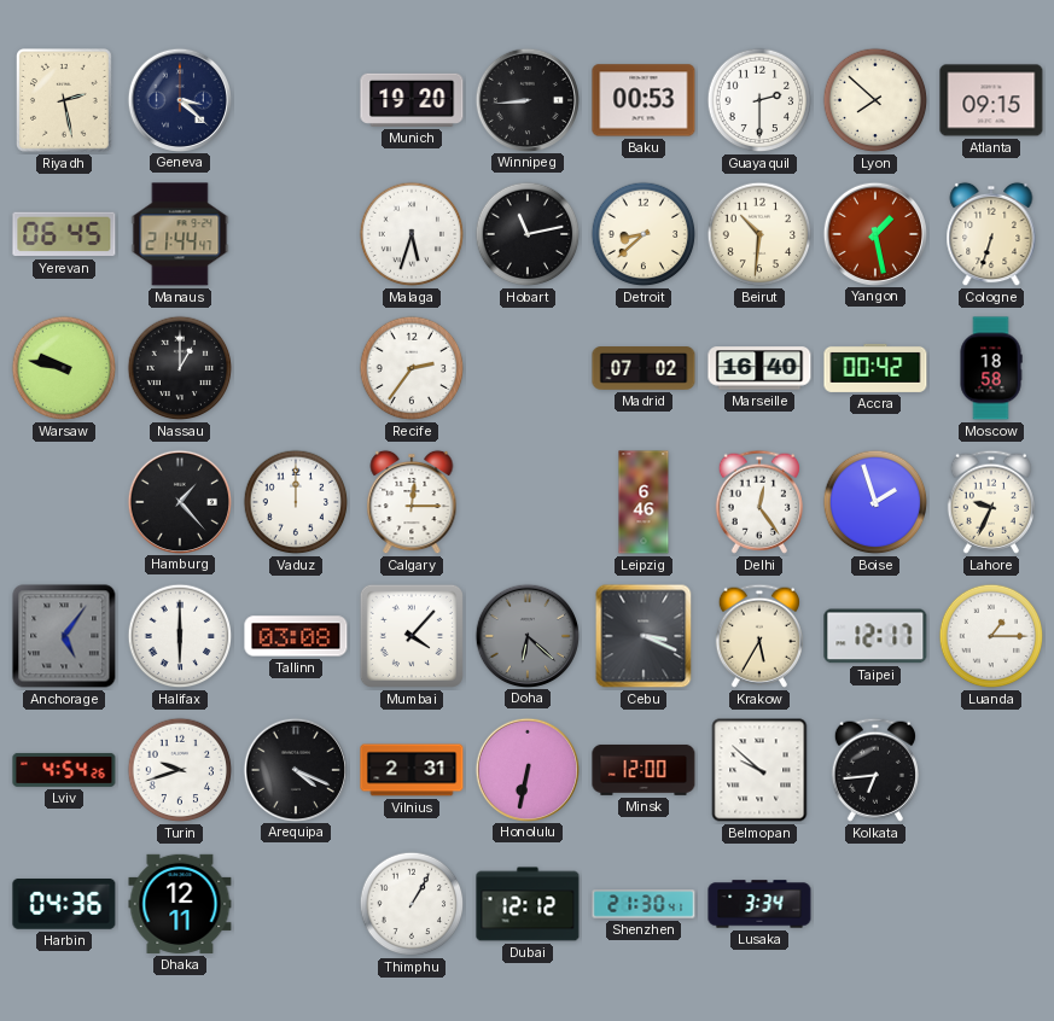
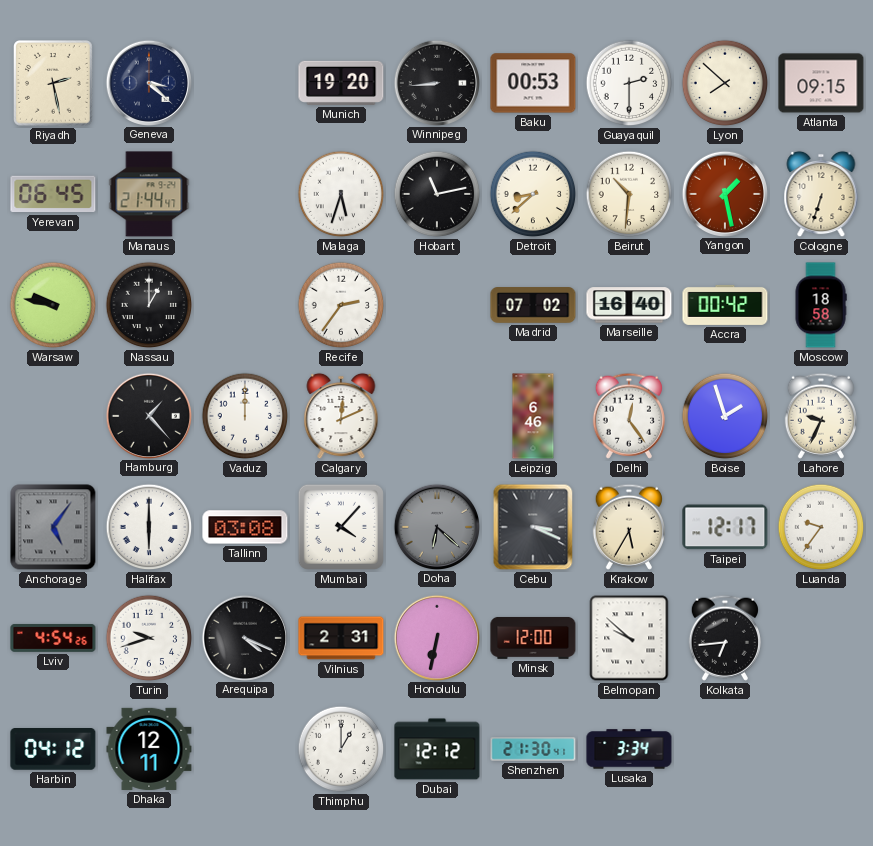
Calgary: 12:15 -> 12:11
Luanda: 1:15 -> 9:36
Harbin: 04:36 -> 04:12
Thimphu: 1:05 -> 1:00
